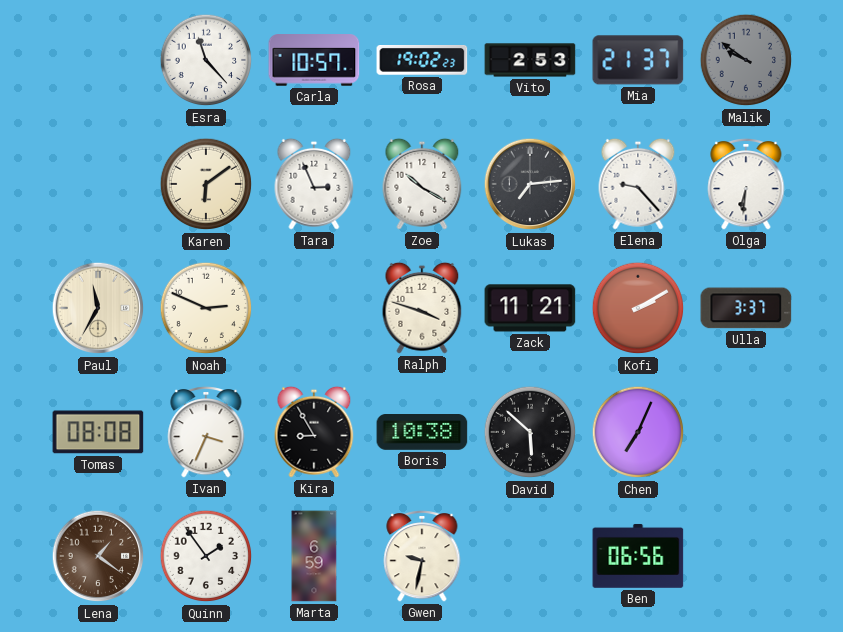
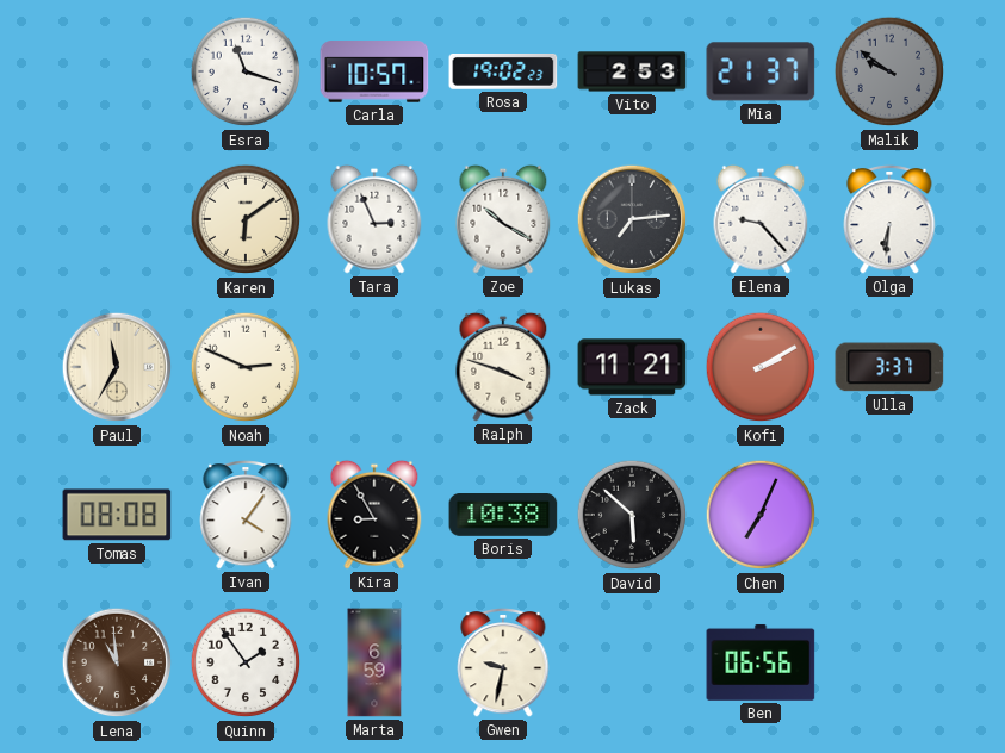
Esra: 11:23 -> 11:18
Ivan: 3:34 -> 4:06
Lena: 1:21 -> 10:59
